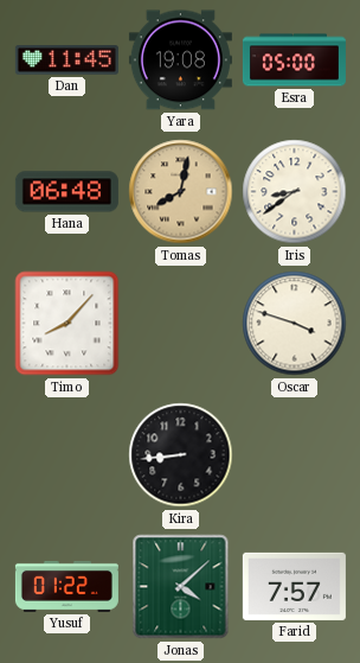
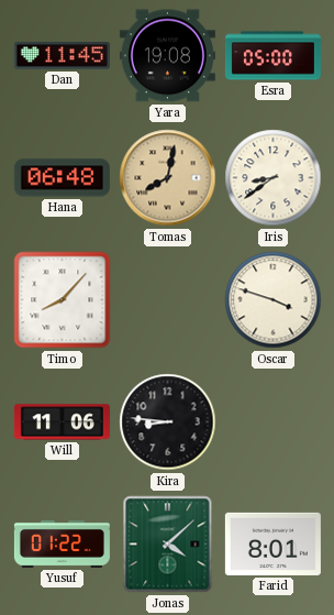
Will: none -> 11:06
Kira: 8:44 -> 8:46
Farid: 7:57 -> 8:01
